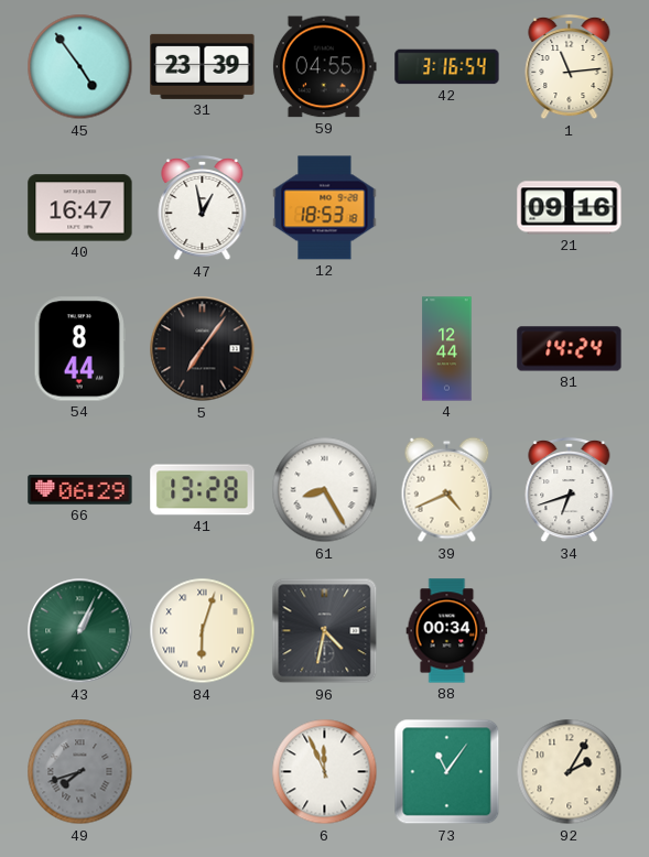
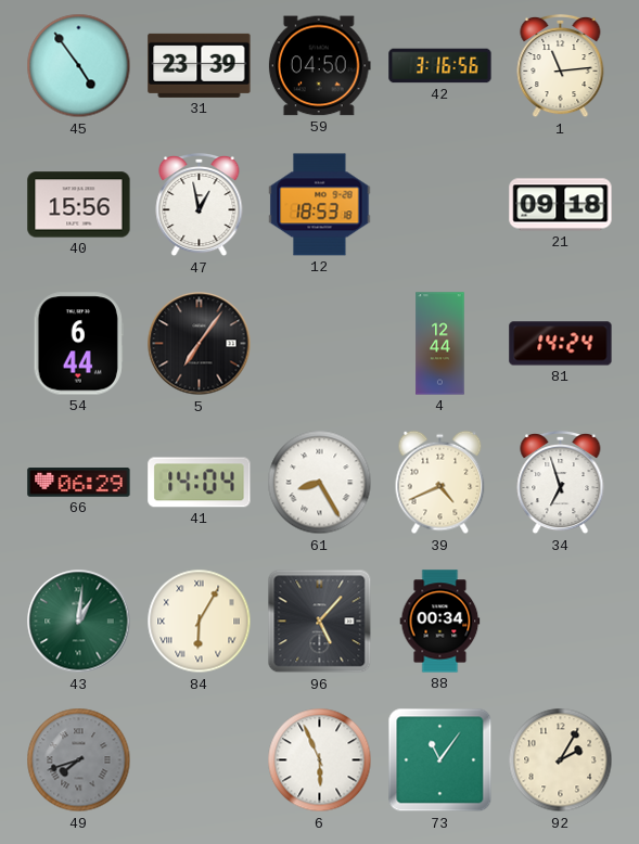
59: 04:55 -> 04:50
42: 3:16:54 -> 3:16:56
40: 16:47 -> 15:56
21: 09:16 -> 09:18
54: 8:44 -> 6:44
41: 13:28 -> 14:04
34: 6:42 -> 6:57
43: 1:04 -> 1:01
84: 6:03 -> 6:05
96: 4:32 -> 5:07
6: 11:56 -> 5:56
